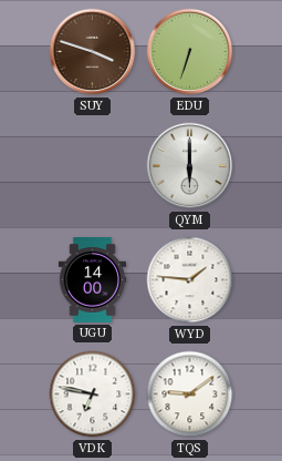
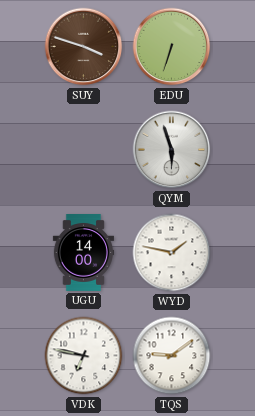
QYM: 6:00 -> 5:57
WYD: 1:46 -> 1:47
